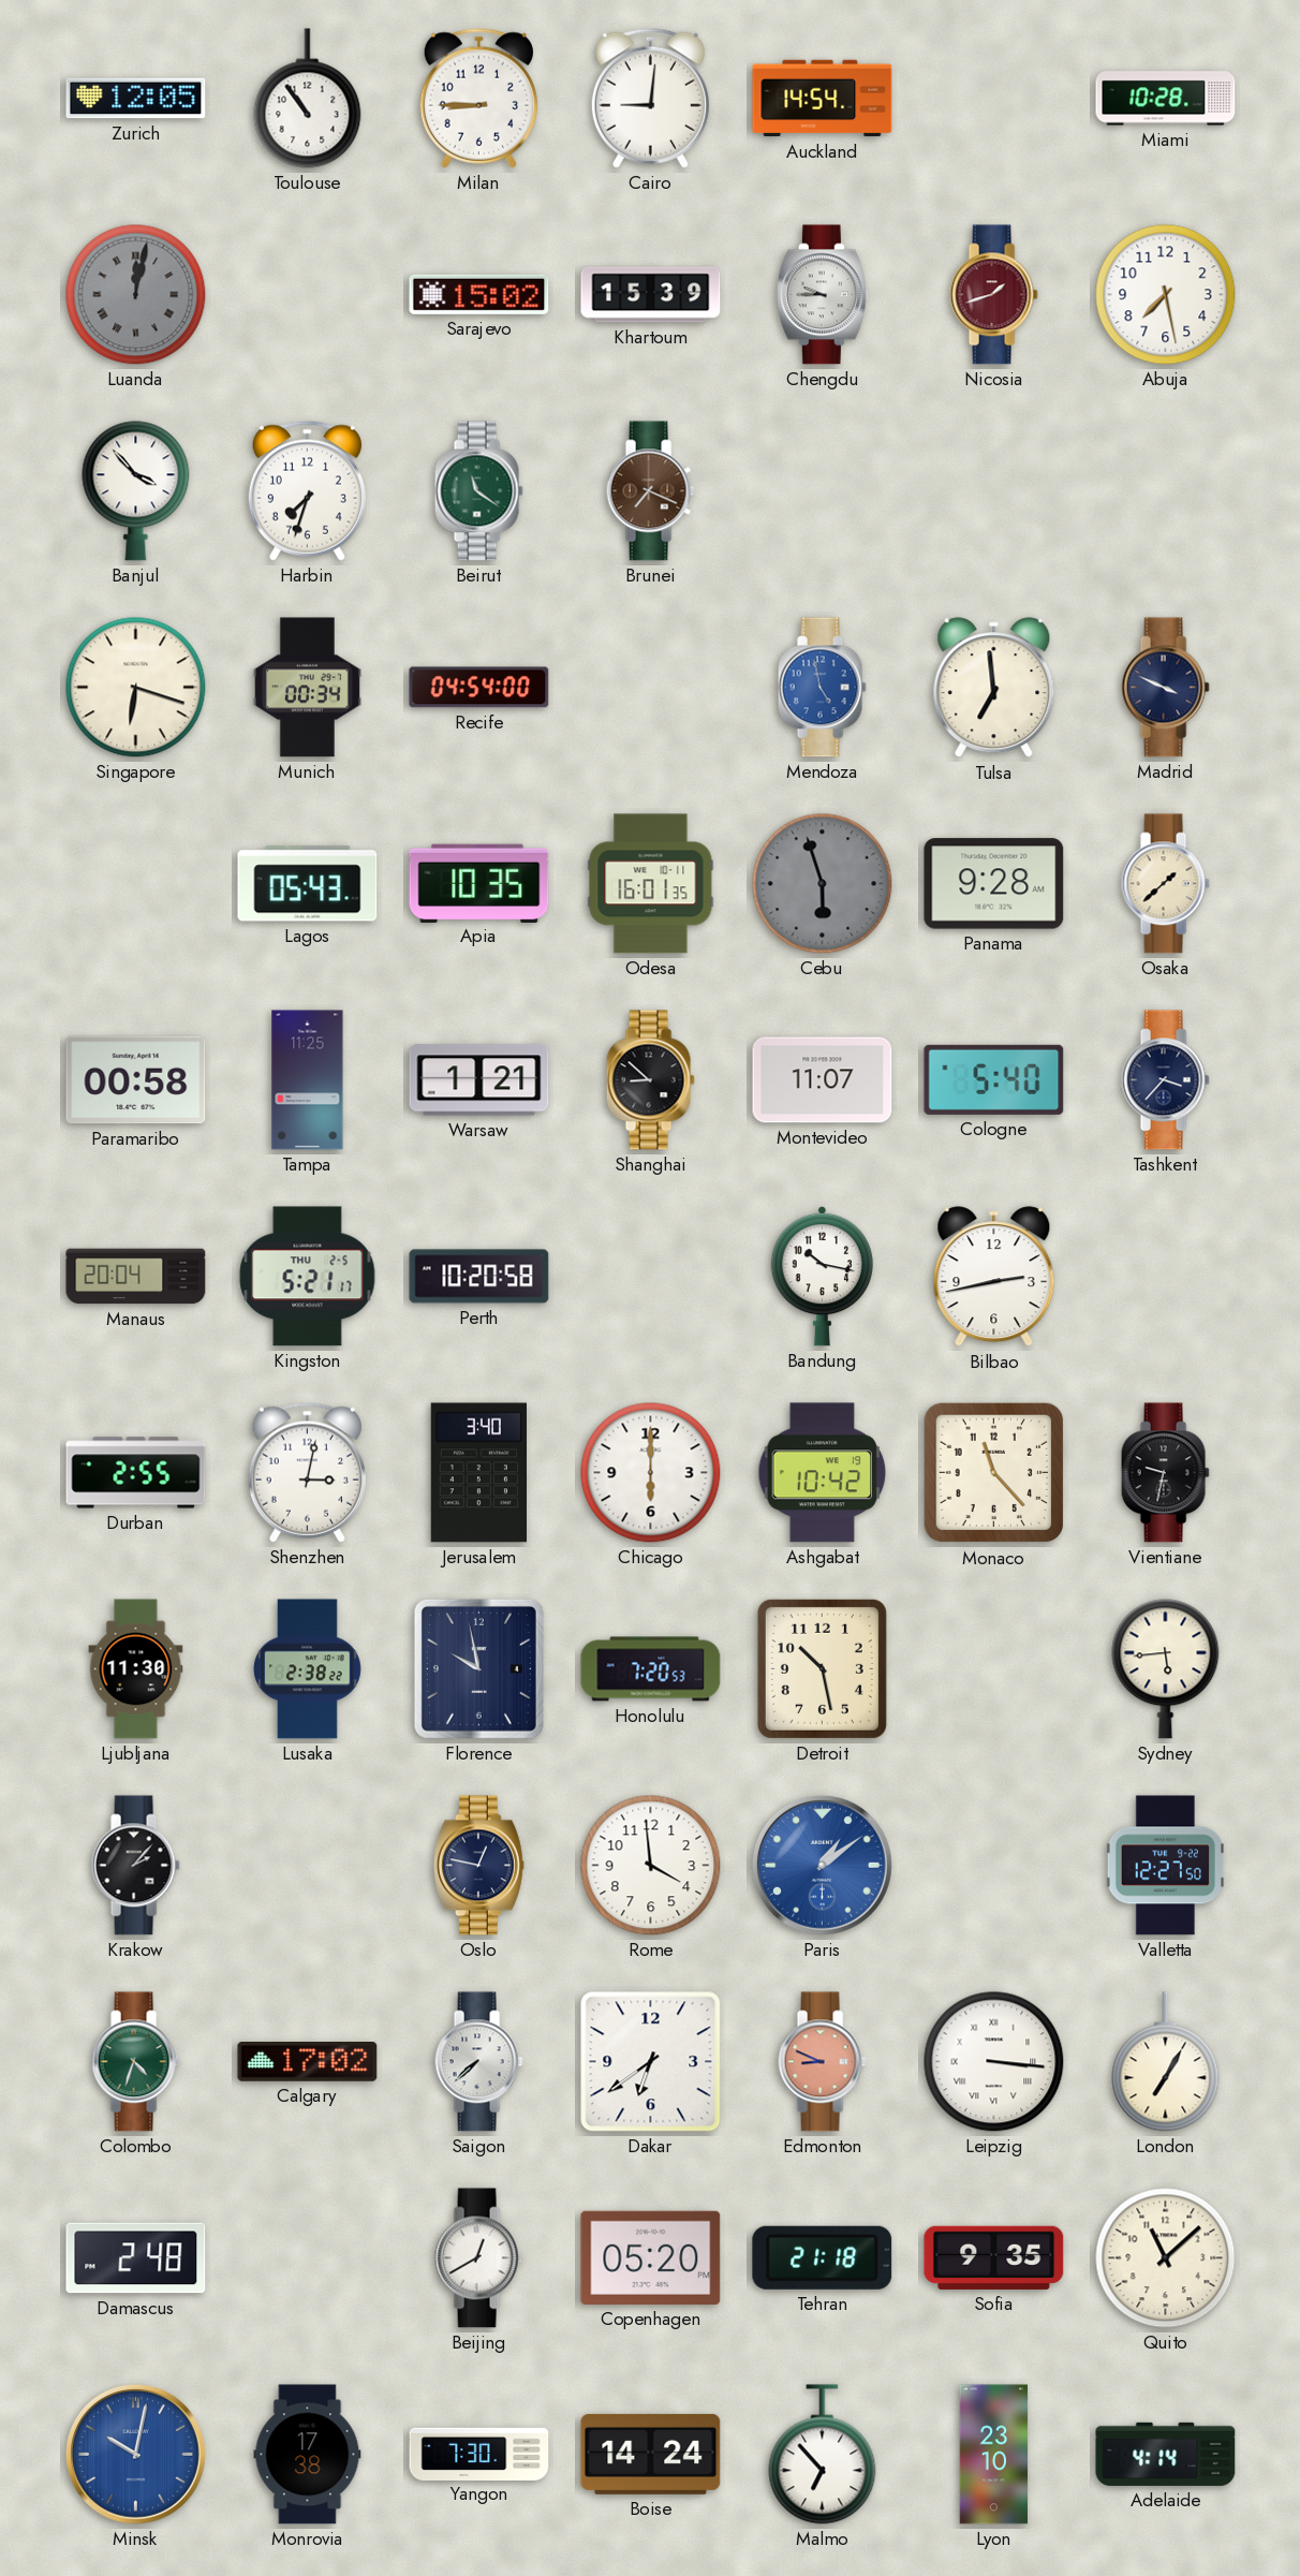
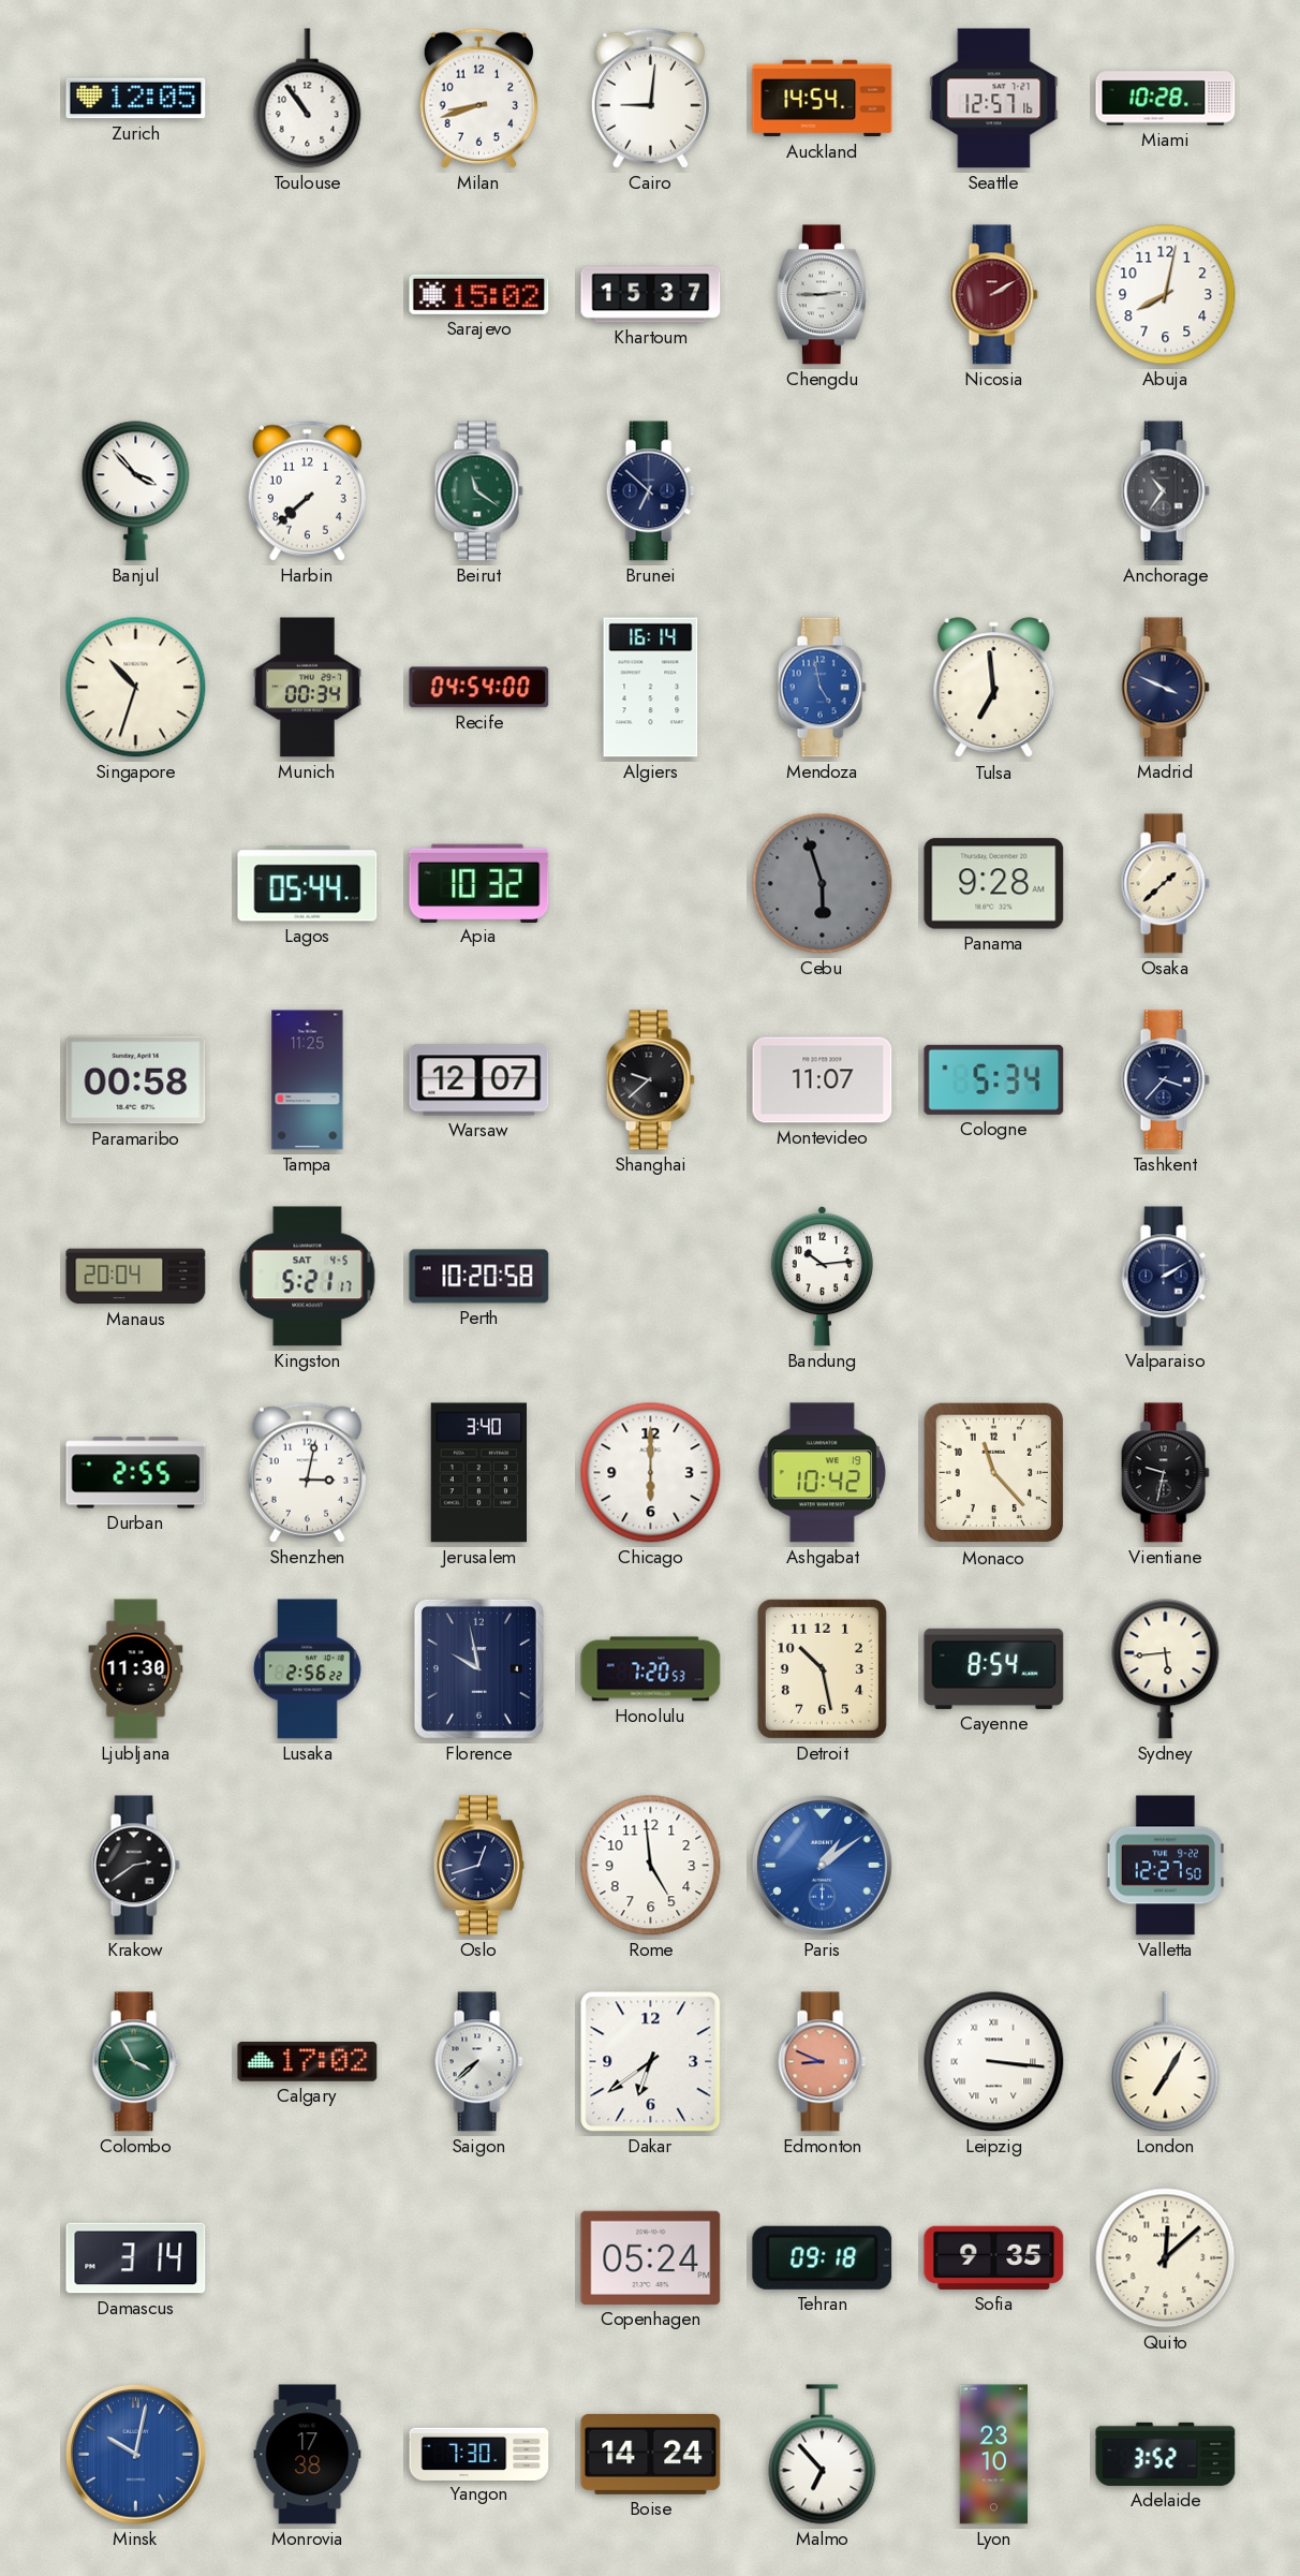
Milan: 8:45 -> 8:42
Seattle: none -> 12:57
Luanda: 12:02 -> none
Khartoum: 15:39 -> 15:37
Chengdu: 9:45 -> 2:45
Nicosia: 1:42 -> 2:10
Abuja: 7:28 -> 8:02
Harbin: 7:33 -> 7:38
Brunei: 7:19 -> 6:52
Brunei dial: brown -> navy
Anchorage: none -> 10:36
Singapore: 6:18 -> 10:33
Algiers: none -> 16:14
Lagos: 05:43 -> 05:44
Apia: 10:35 -> 10:32
Odesa: 16:01 -> none
Warsaw: 1:21 -> 12:07
Shanghai: 8:52 -> 9:38
Cologne: 5:40 -> 5:34
Kingston date: THU 2-5 -> SAT 4-5
Bandung: 10:17 -> 10:14
Bilbao: 2:43 -> none
Valparaiso: none -> 2:10
Lusaka: 2:38 -> 2:56
Cayenne: none -> 8:54
Krakow: 2:07 -> 2:39
Oslo: 12:47 -> 12:42
Rome: 3:59 -> 4:59
Colombo: 4:33 -> 3:55
Damascus: 2:48 -> 3:14
Beijing: 12:40 -> none
Copenhagen: 05:20 -> 05:24
Tehran: 21:18 -> 09:18
Quito: 11:08 -> 12:08
Adelaide: 4:14 -> 3:52
